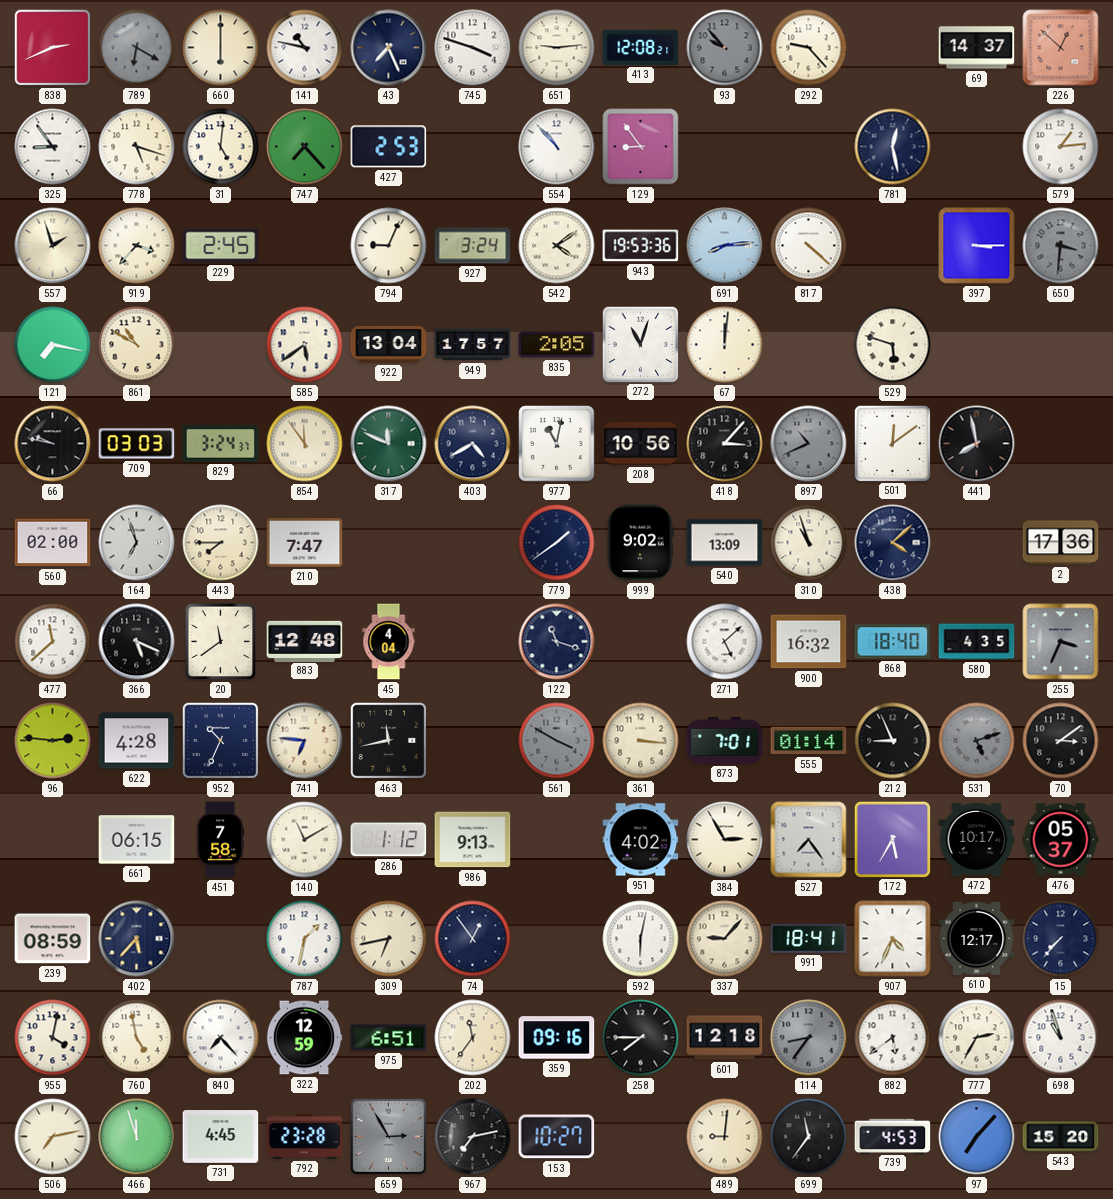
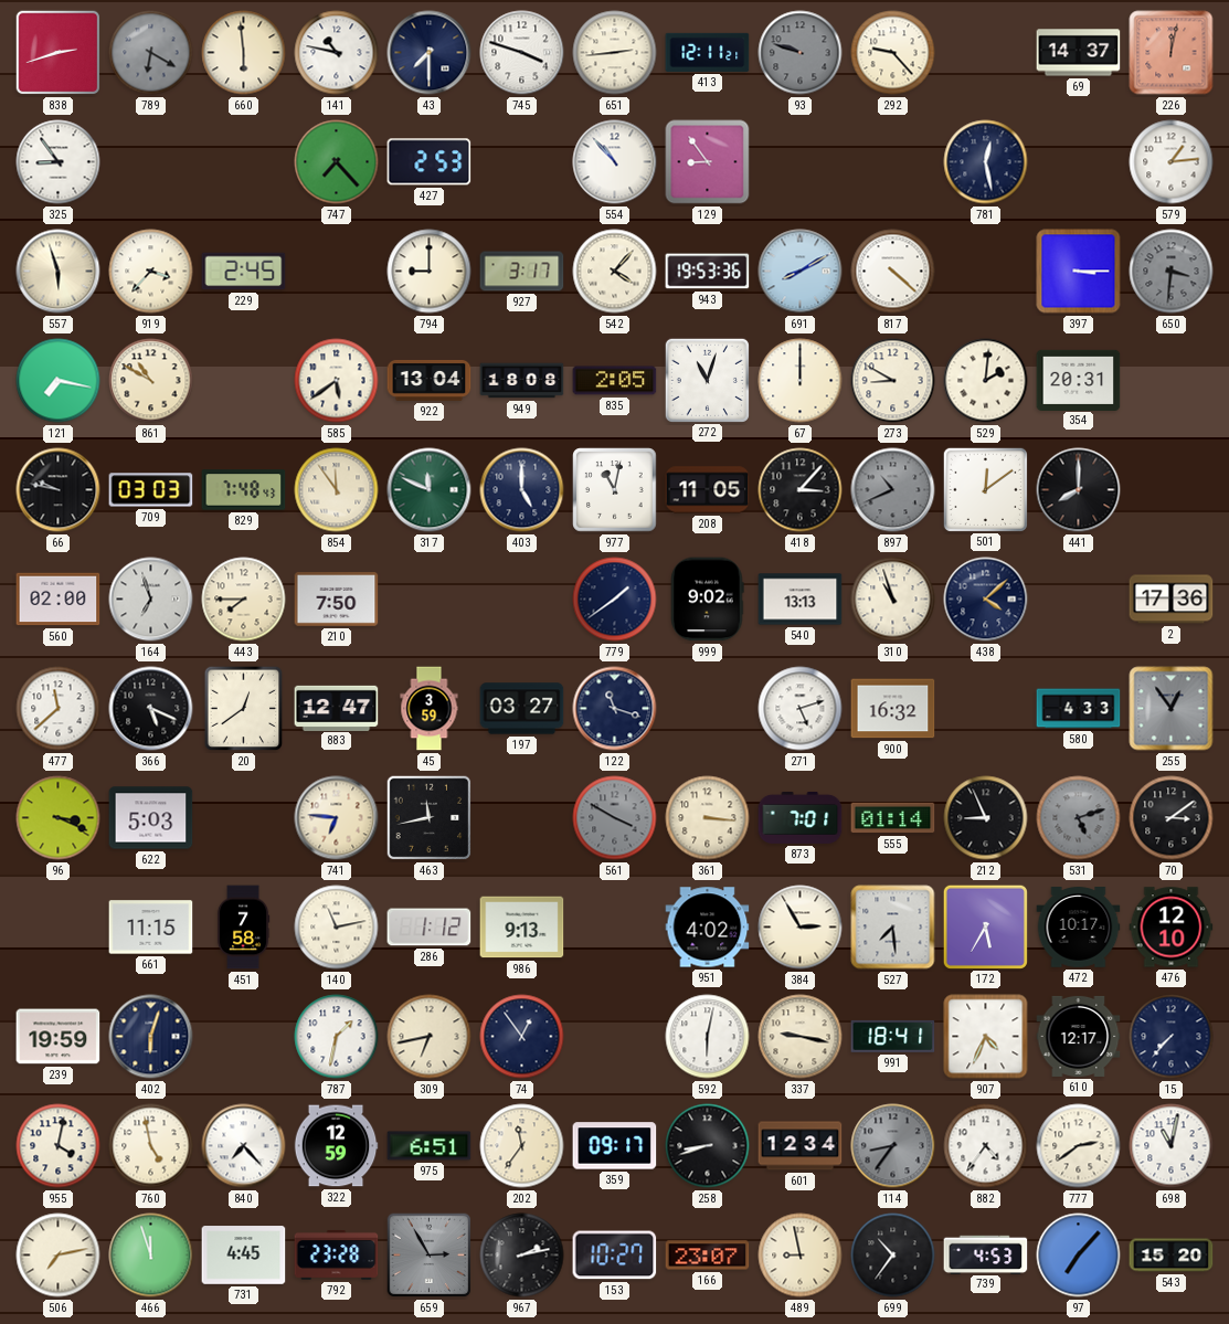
838: 2:41 -> 2:42
660: 6:00 -> 5:59
43: 7:26 -> 7:30
651: 9:14 -> 2:44
413: 12:08 -> 12:11
93: 9:53 -> 9:48
226: 12:52 -> 12:02
778: 5:18 -> none
31: 5:01 -> none
557: 1:57 -> 5:57
794: 9:04 -> 9:00
927: 3:24 -> 3:17
542: 4:09 -> 4:07
691: 8:14 -> 8:10
949: 17:57 -> 18:08
67: 12:01 -> 12:00
273: none -> 8:50
529: 5:48 -> 2:01
354: none -> 20:31
829: 3:24 -> 7:48
403: 4:40 -> 5:00
208: 10:56 -> 11:05
441: 7:58 -> 8:00
210: 7:47 -> 7:50
540: 13:09 -> 13:13
20: 11:39 -> 12:39
883: 12:48 -> 12:47
45: 4:04 -> 3:59
197: none -> 03:27
271: 5:08 -> 5:12
868: 18:40 -> none
580: 4:35 -> 4:33
255: 3:34 -> 12:54
96: 2:46 -> 3:19
622: 4:28 -> 5:03
952: 10:34 -> none
661: 06:15 -> 11:15
140: 11:10 -> 11:13
527: 7:24 -> 7:29
476: 05:37 -> 12:10
239: 08:59 -> 19:59
402: 5:37 -> 6:03
337: 9:07 -> 9:17
359: 09:16 -> 09:17
258: 7:45 -> 8:42
601: 12:18 -> 12:34
882: 5:39 -> 4:36
777: 2:35 -> 2:39
698: 10:57 -> 11:02
967: 7:13 -> 2:13
166: none -> 23:07
489: 9:01 -> 8:58
699: 11:36 -> 10:36
